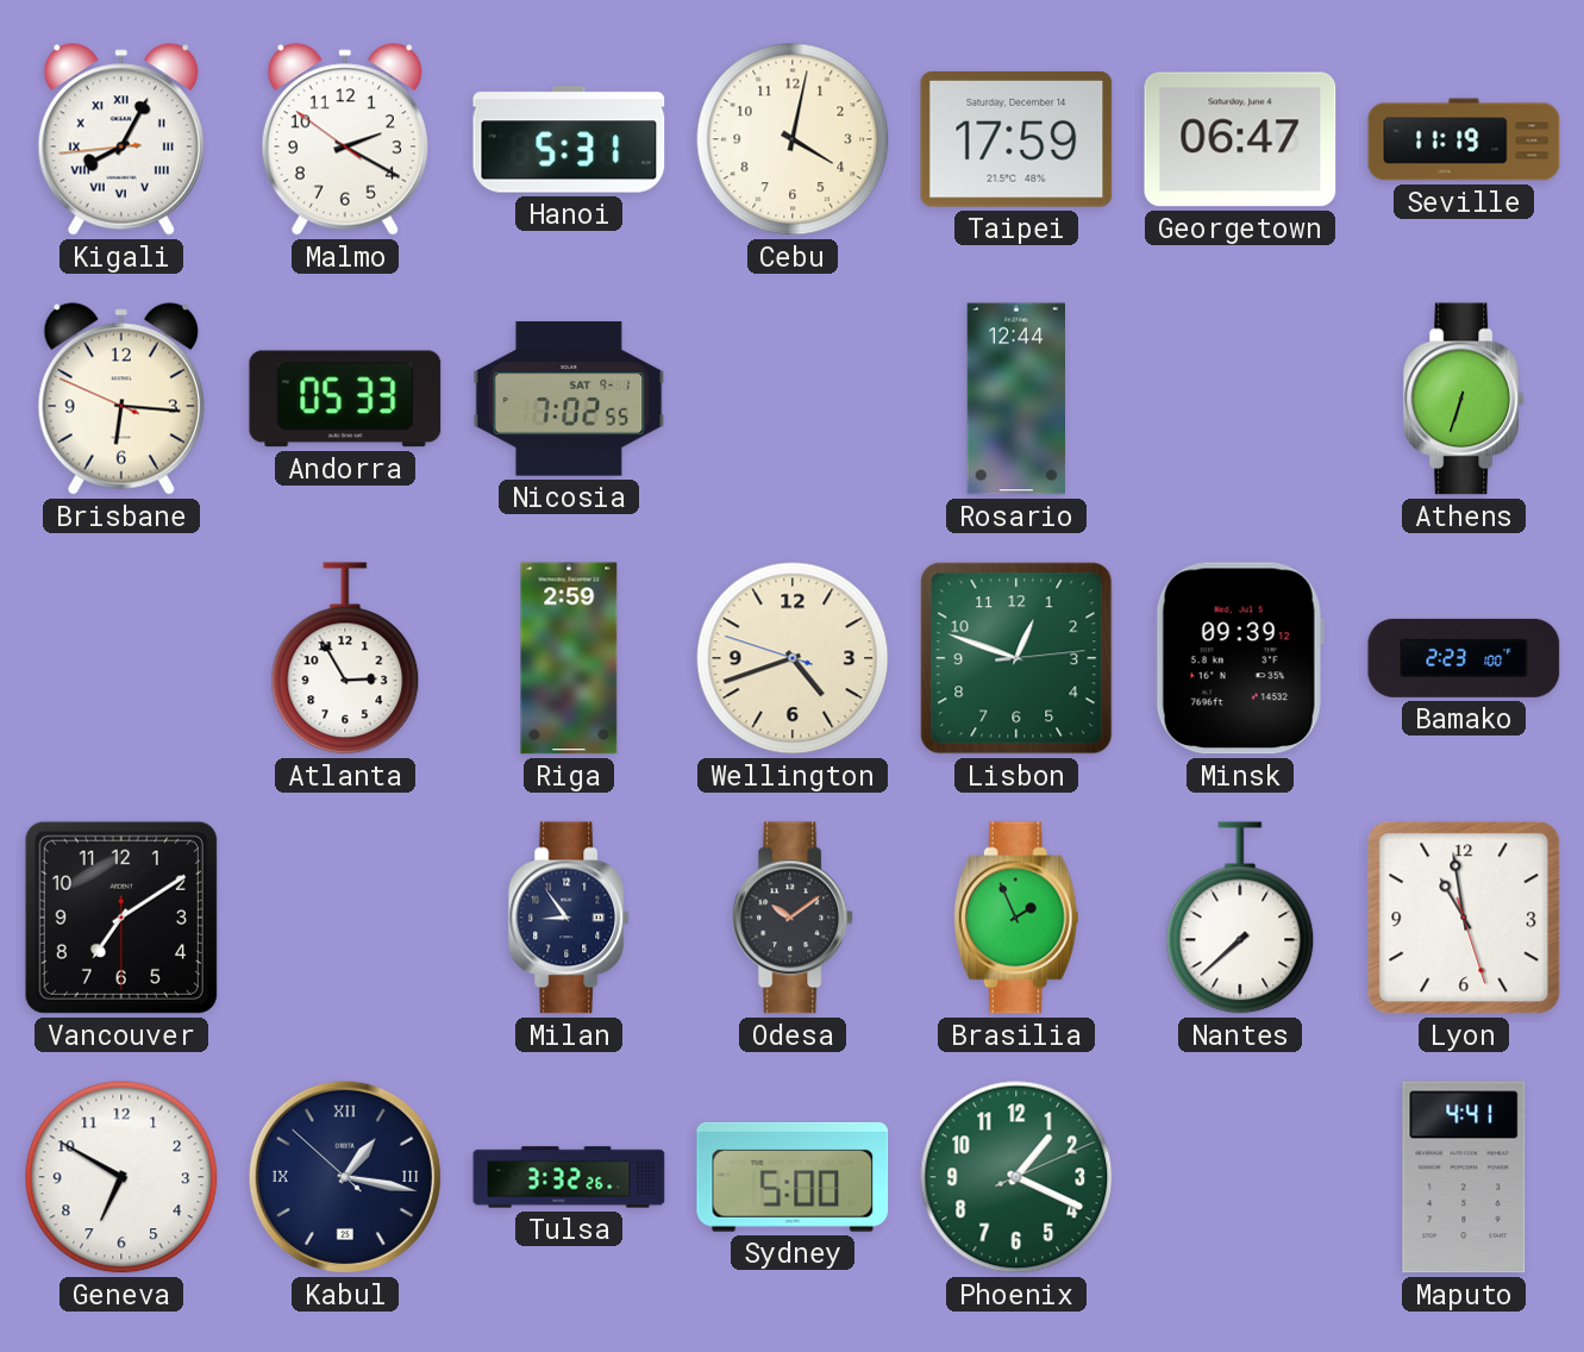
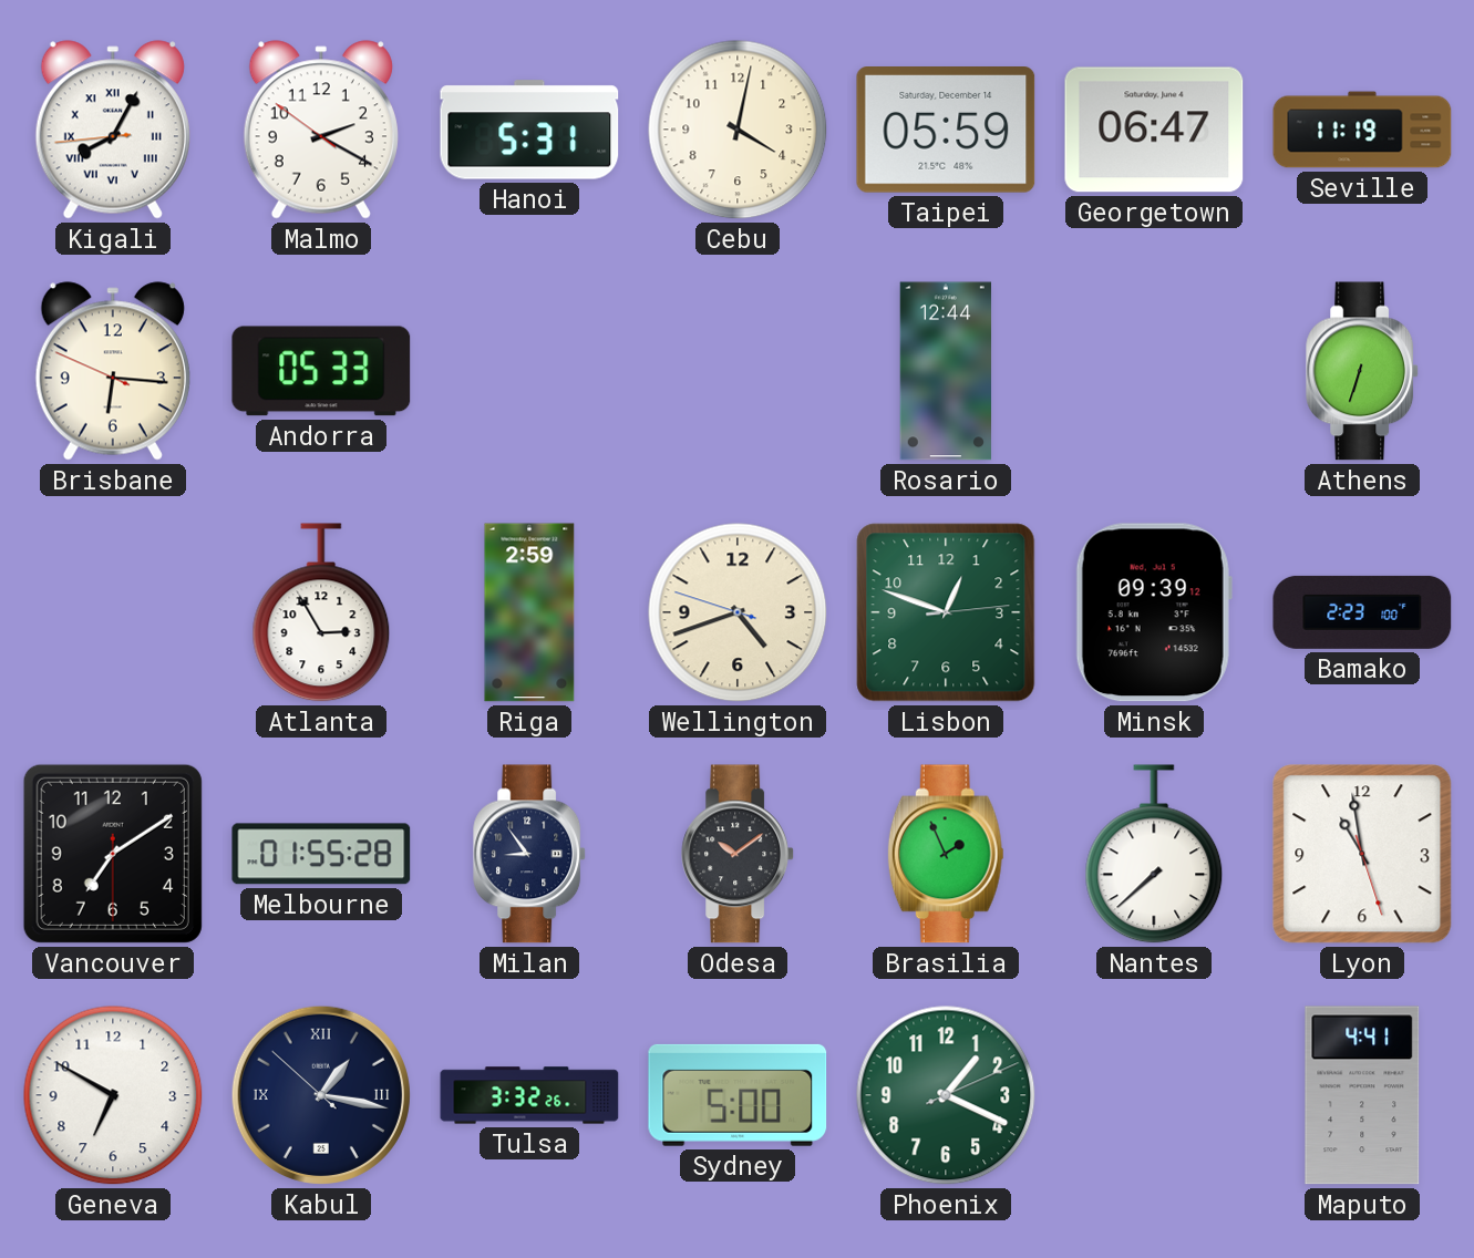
Taipei: 17:59 -> 05:59
Nicosia: 7:02 -> none
Melbourne: none -> 01:55
